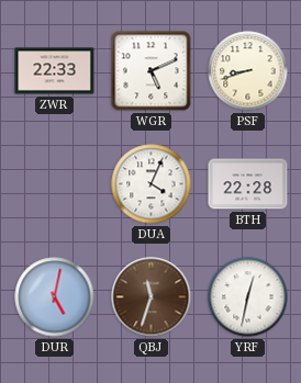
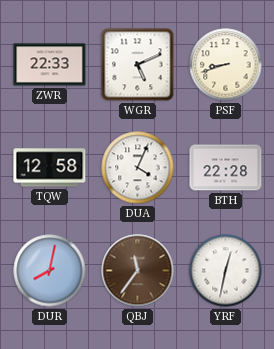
TQW: none -> 12:58
DUR: 5:02 -> 8:02
QBJ: 11:33 -> 11:36
